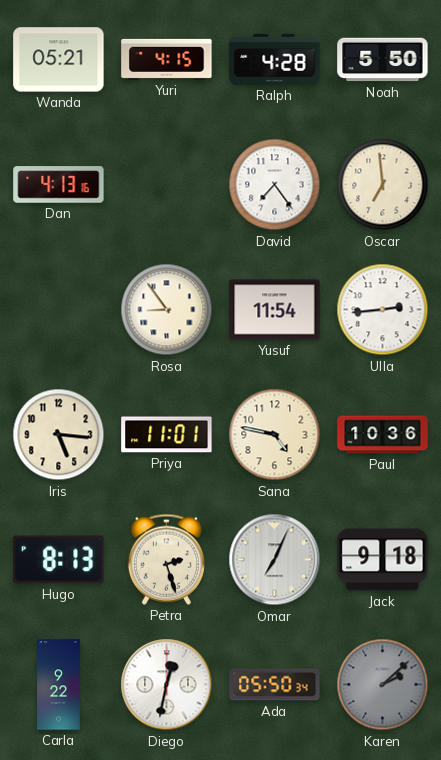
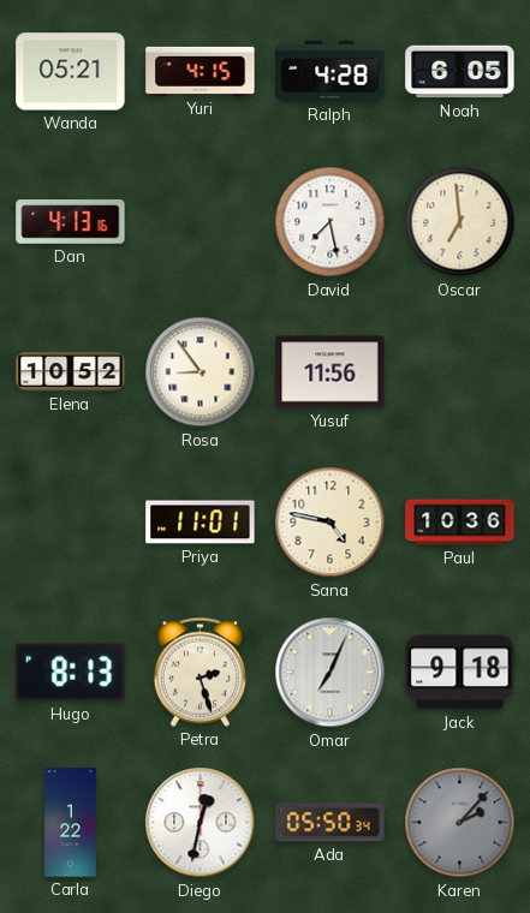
Noah: 5:50 -> 6:05
David: 7:24 -> 7:28
Elena: none -> 10:52
Yusuf: 11:54 -> 11:56
Ulla: 2:44 -> none
Iris: 5:16 -> none
Carla: 9:22 -> 1:22
Karen: 2:08 -> 2:07
